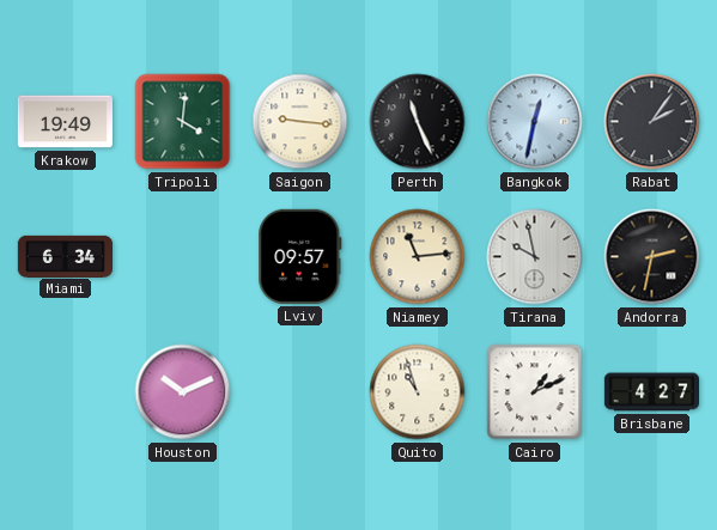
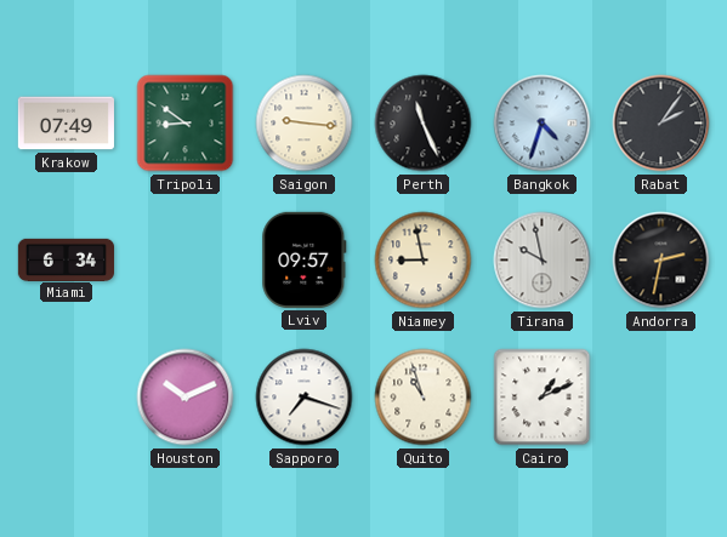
Krakow: 19:49 -> 07:49
Tripoli: 4:01 -> 8:51
Bangkok: 12:32 -> 4:33
Niamey: 11:14 -> 8:58
Sapporo: none -> 7:18
Brisbane: 4:27 -> none
